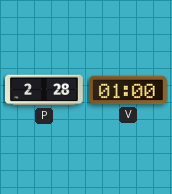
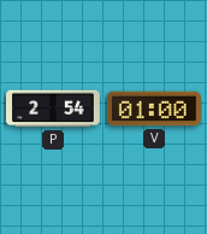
P: 2:28 -> 2:54
